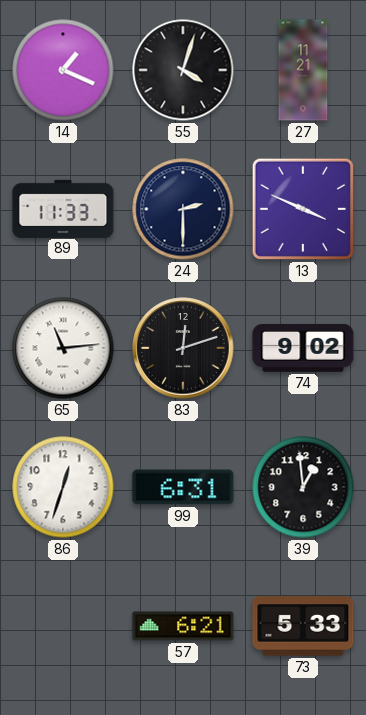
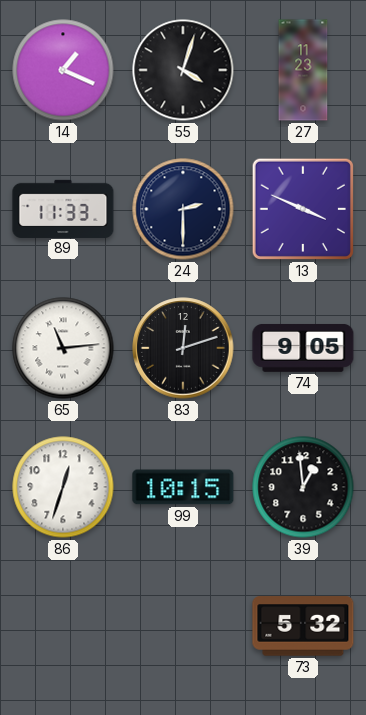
27: 11:21 -> 11:23
74: 9:02 -> 9:05
99: 6:31 -> 10:15
57: 6:21 -> none
73: 5:33 -> 5:32
